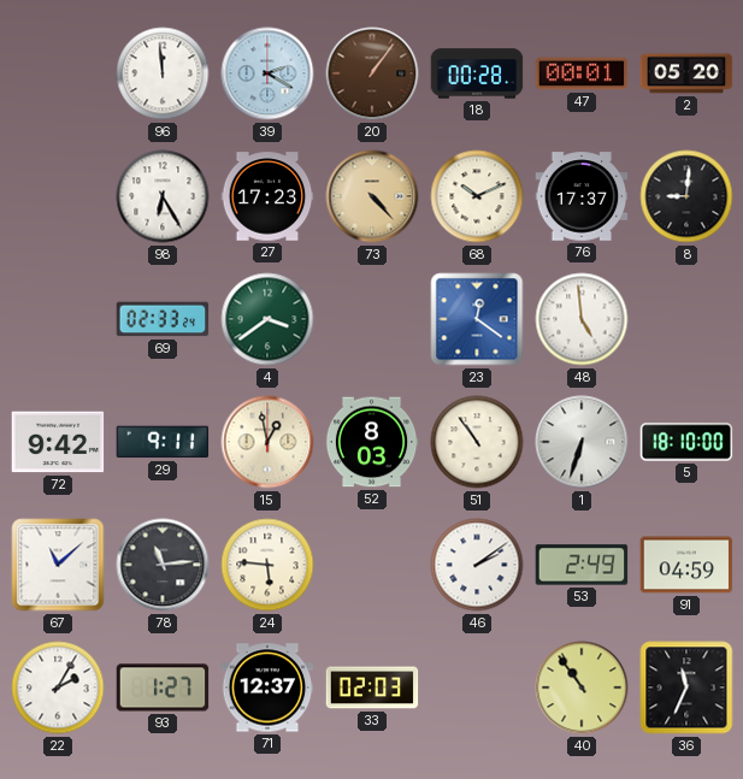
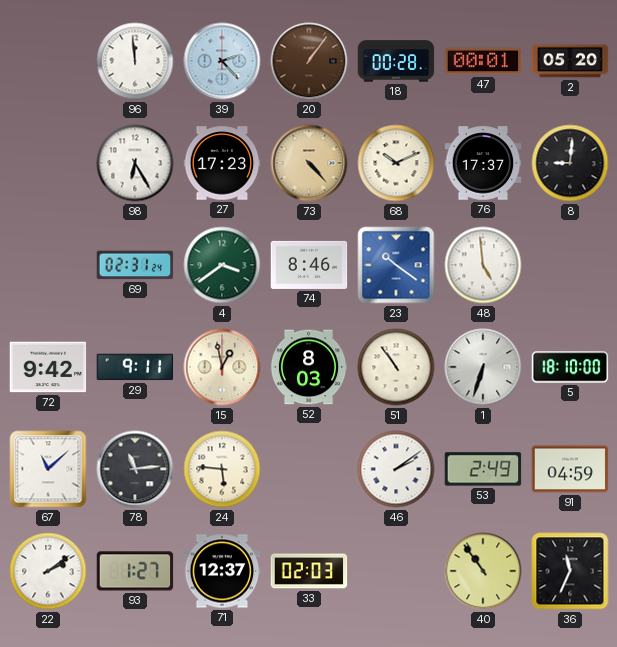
39: 2:20 -> 2:23
69: 02:33 -> 02:31
74: none -> 8:46
23: 12:21 -> 10:21
22: 2:05 -> 2:09
